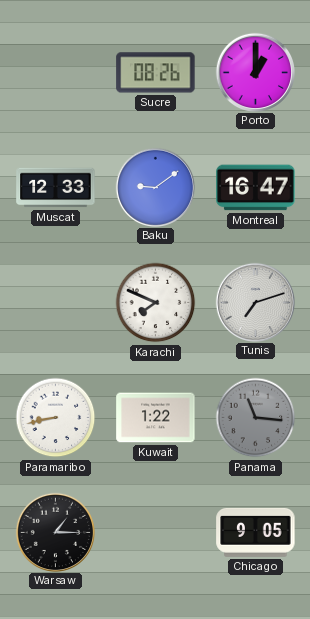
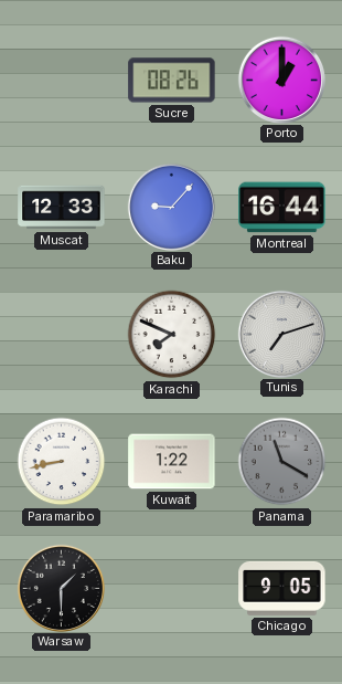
Baku: 9:09 -> 9:07
Montreal: 16:47 -> 16:44
Panama: 11:16 -> 11:20
Warsaw: 1:15 -> 1:30
